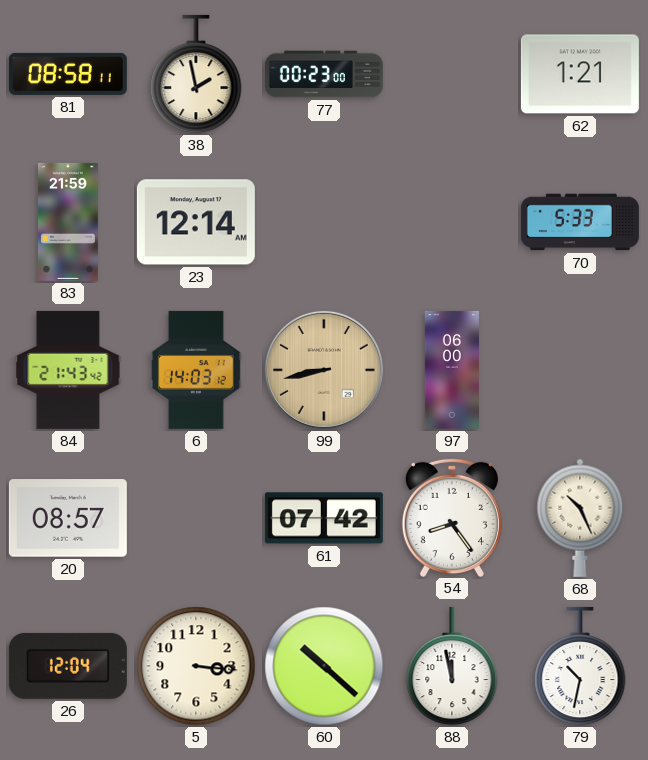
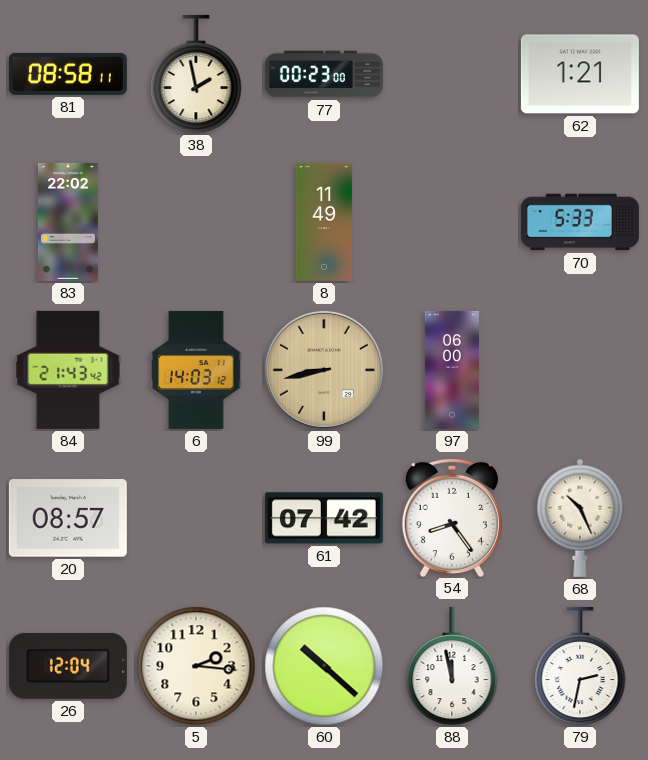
83: 21:59 -> 22:02
23: 12:14 -> none
8: none -> 11:49
5: 3:16 -> 2:16
79: 10:32 -> 2:32
